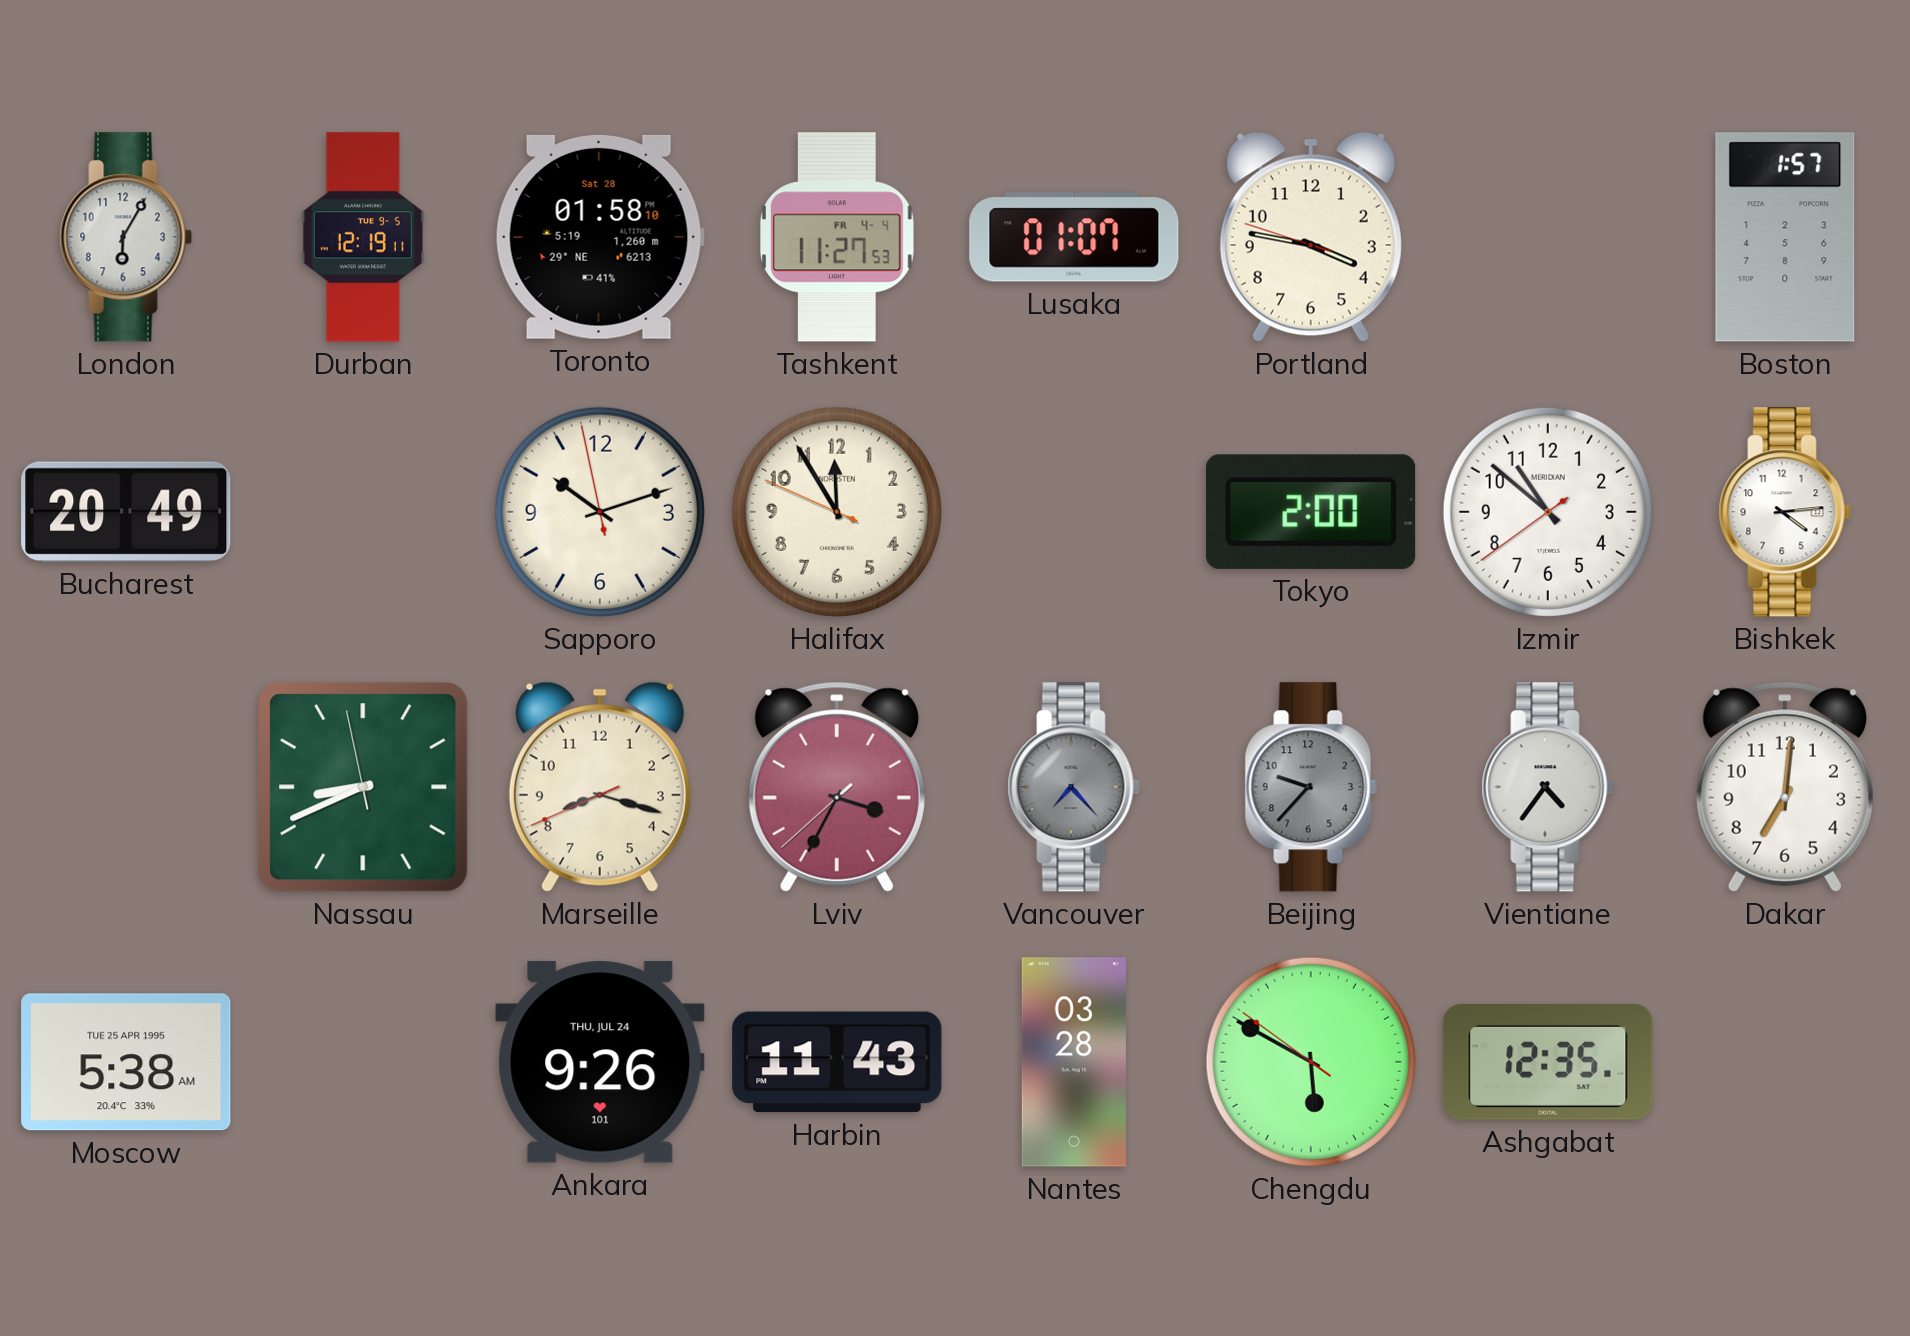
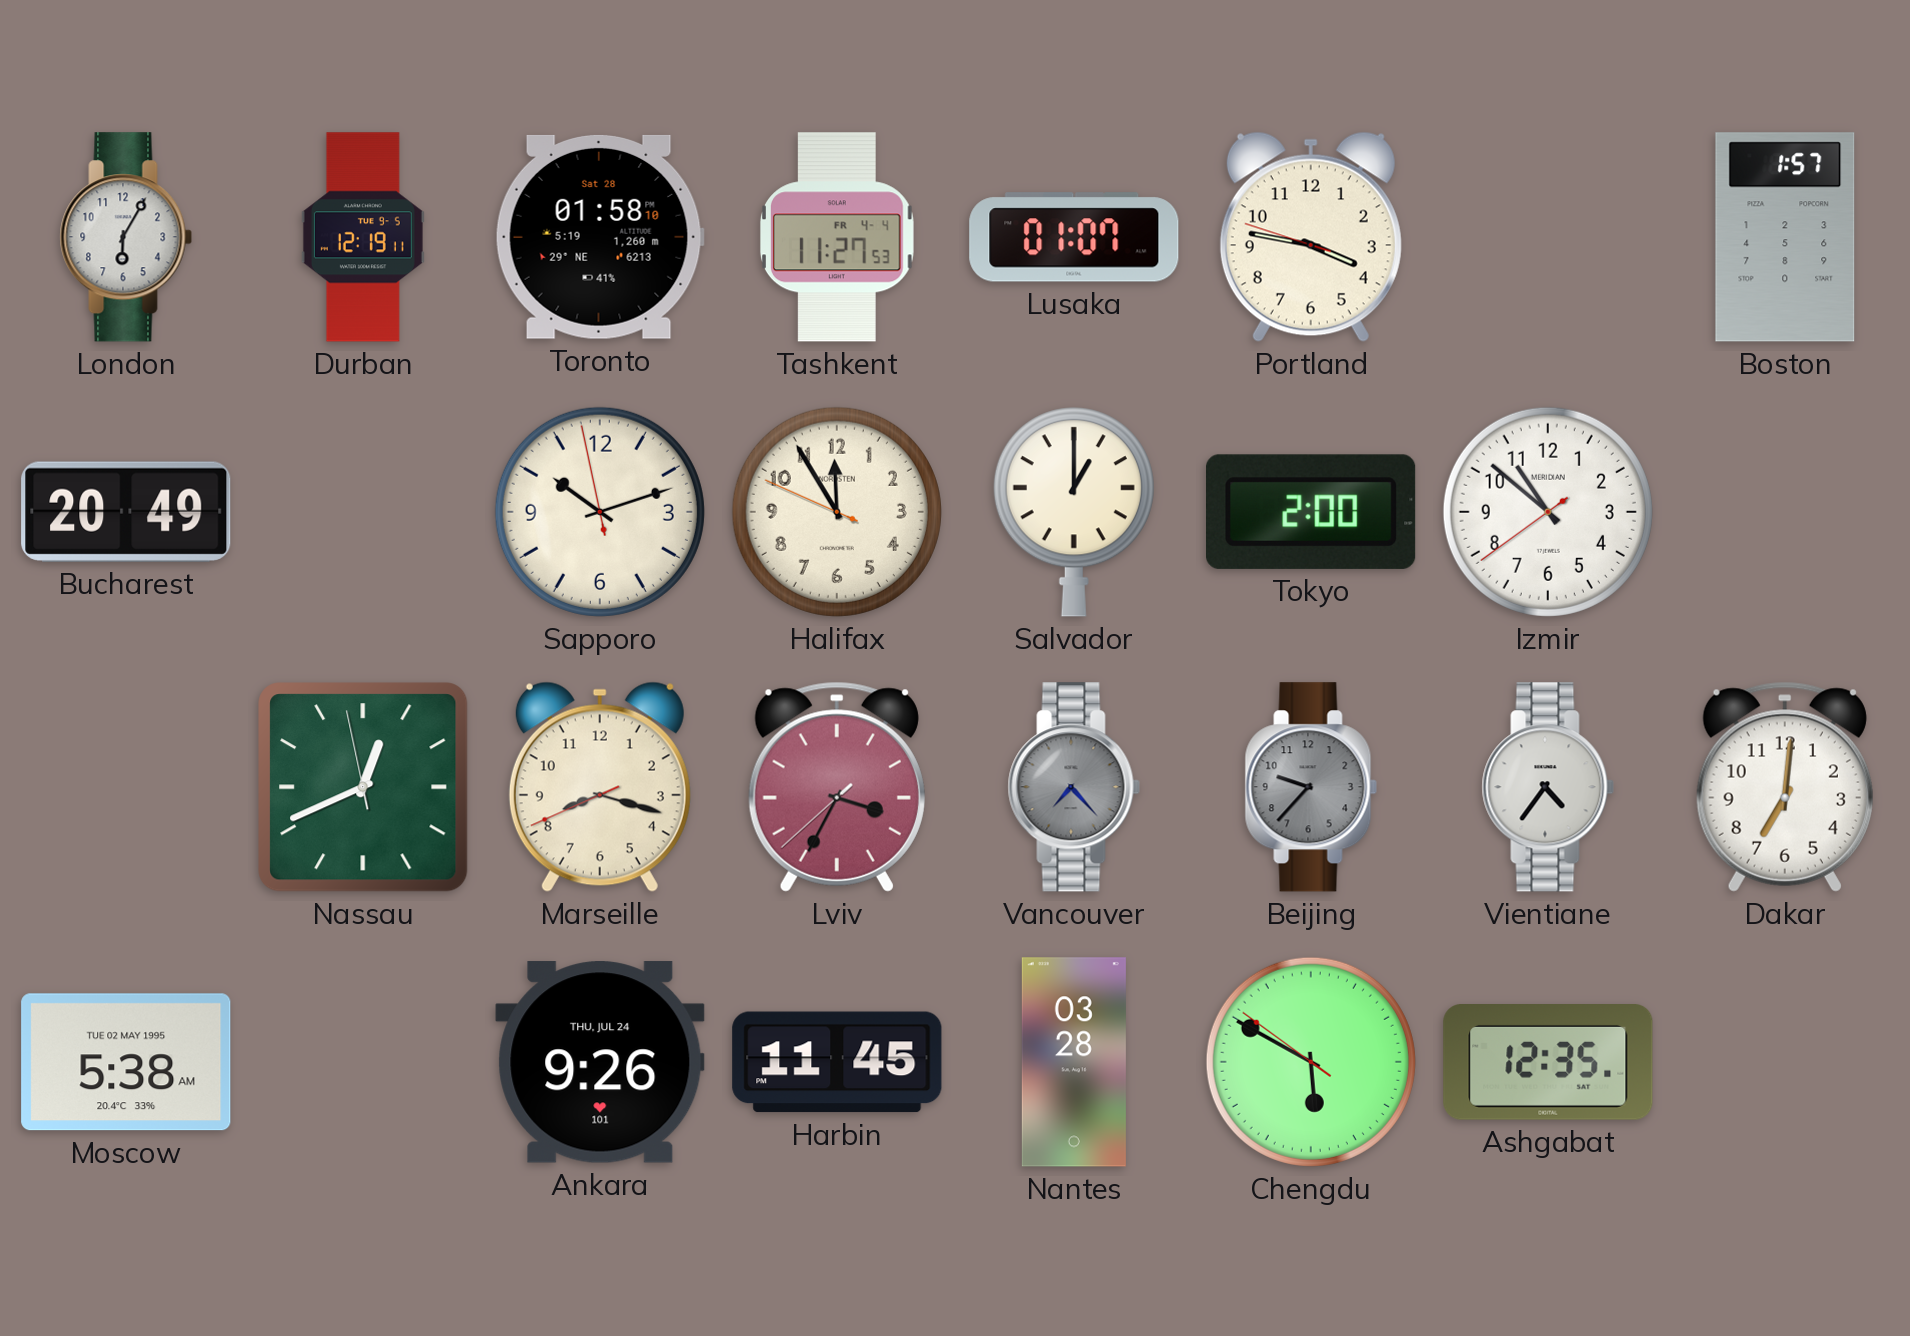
Salvador: none -> 1:00
Bishkek: 4:14 -> none
Nassau: 8:40 -> 12:40
Moscow date: TUE 25 APR 1995 -> TUE 02 MAY 1995
Harbin: 11:43 -> 11:45
